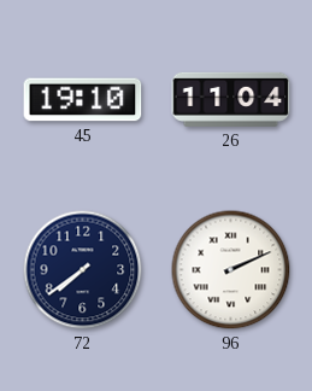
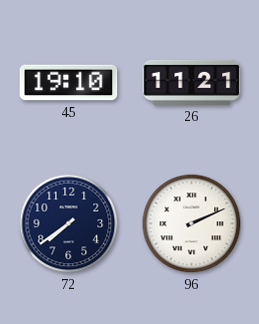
26: 11:04 -> 11:21
